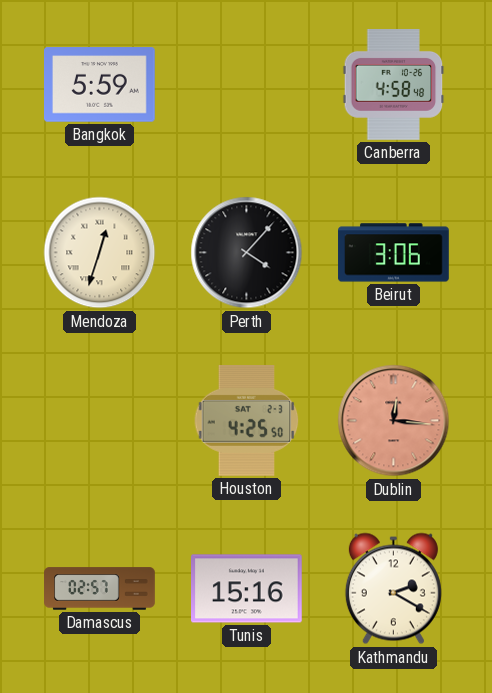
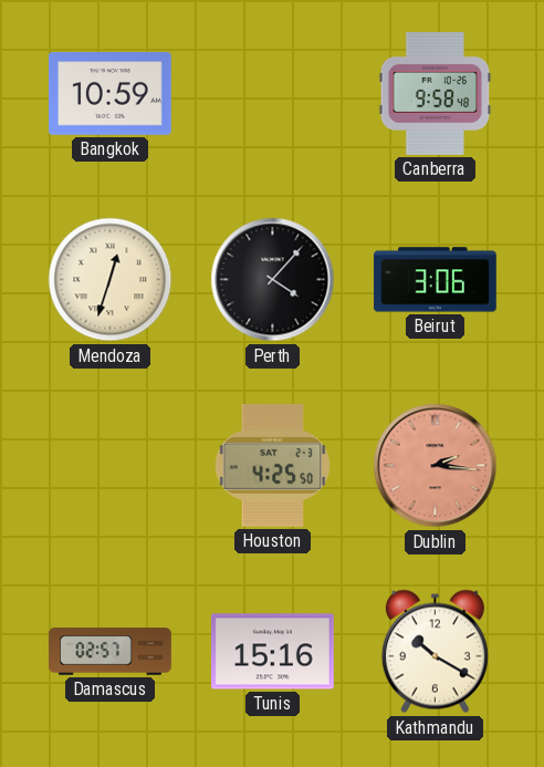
Bangkok: 5:59 -> 10:59
Canberra: 4:58 -> 9:58
Dublin: 12:16 -> 2:16
Kathmandu: 2:20 -> 10:20
